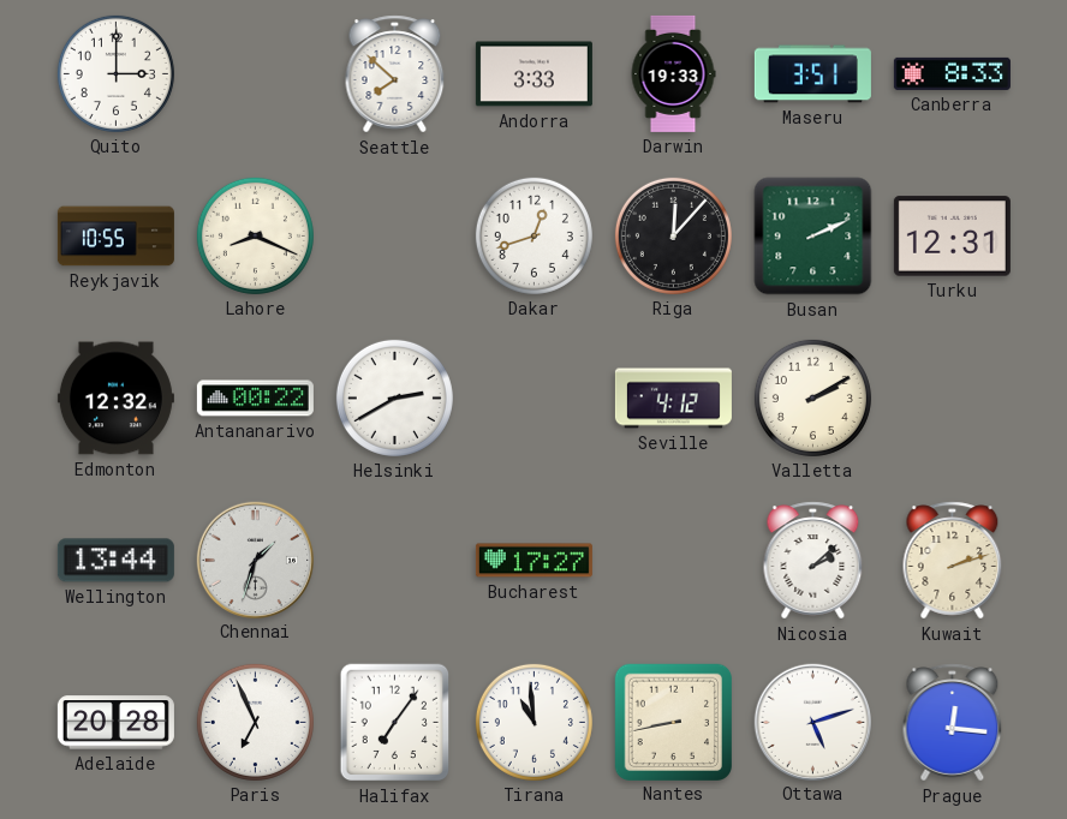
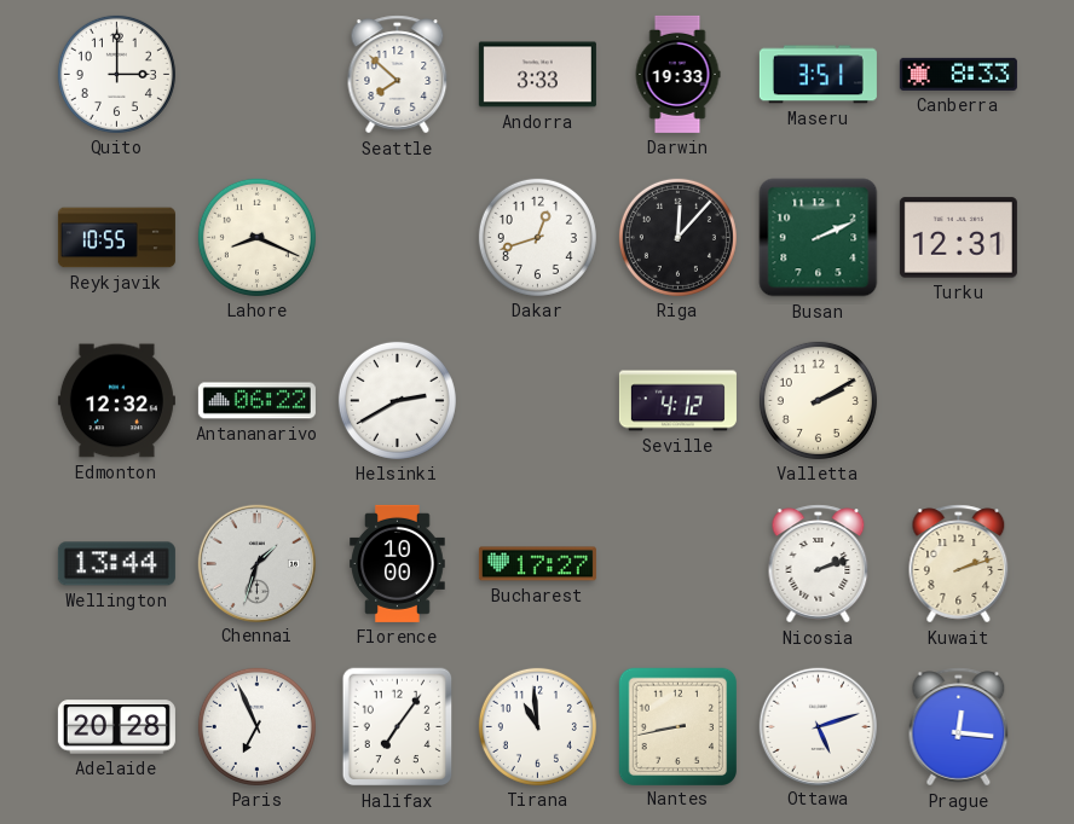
Antananarivo: 00:22 -> 06:22
Florence: none -> 10:00
Nicosia: 2:08 -> 2:12
